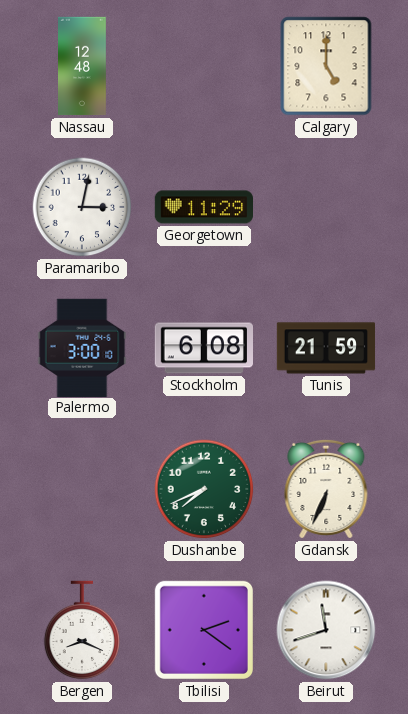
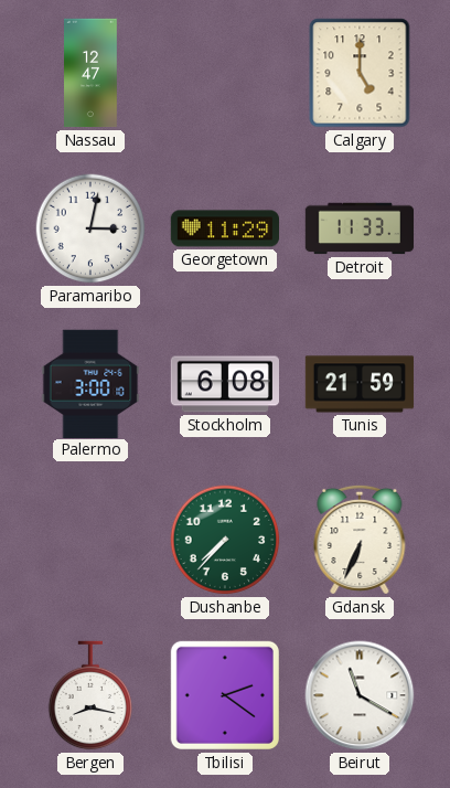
Nassau: 12:48 -> 12:47
Detroit: none -> 11:33
Dushanbe: 7:41 -> 7:37
Bergen: 8:19 -> 8:17
Beirut: 11:42 -> 11:20
